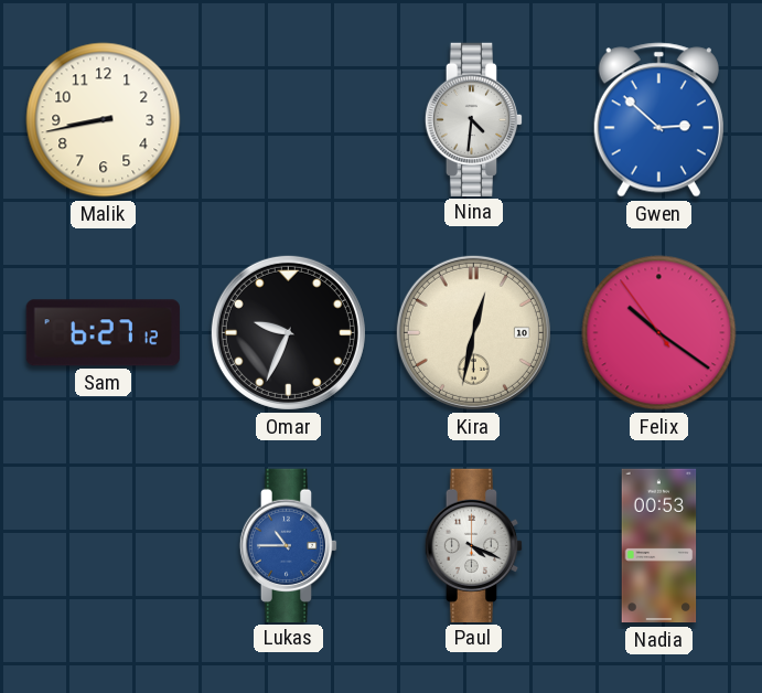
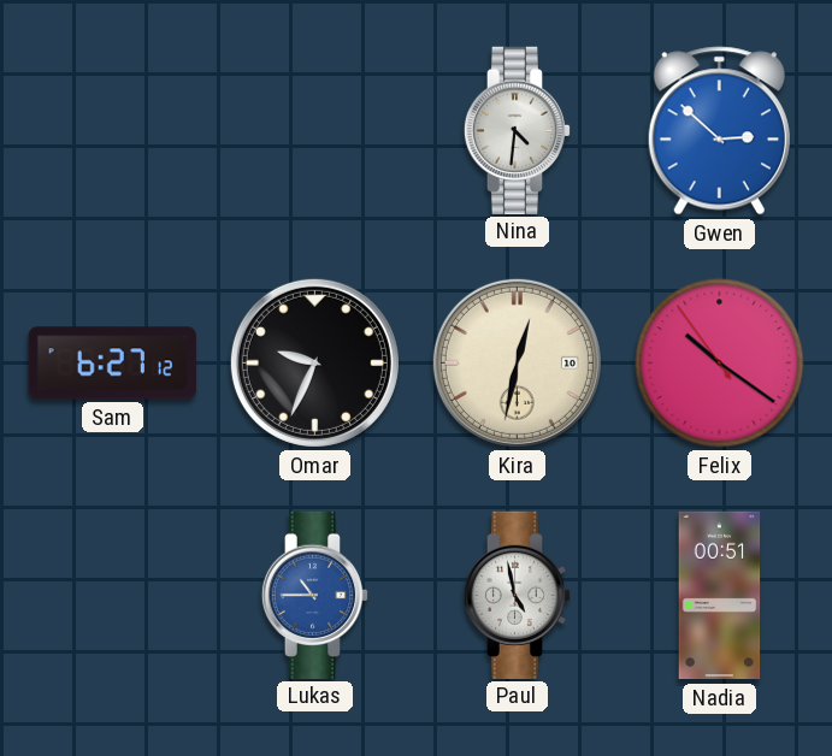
Malik: 8:43 -> none
Paul: 4:19 -> 4:58
Nadia: 00:53 -> 00:51
